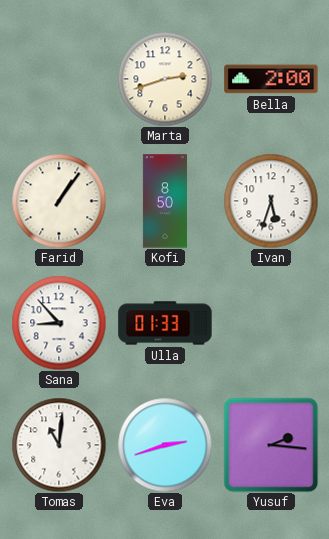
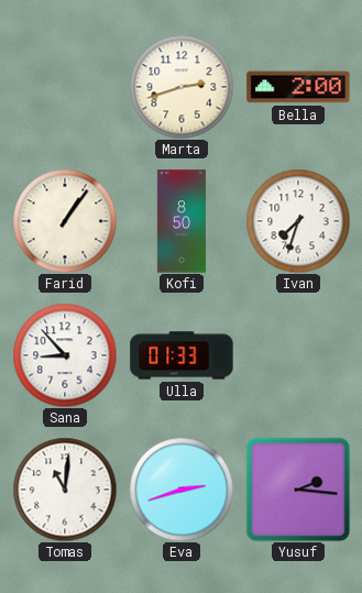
Ivan: 5:33 -> 7:33
